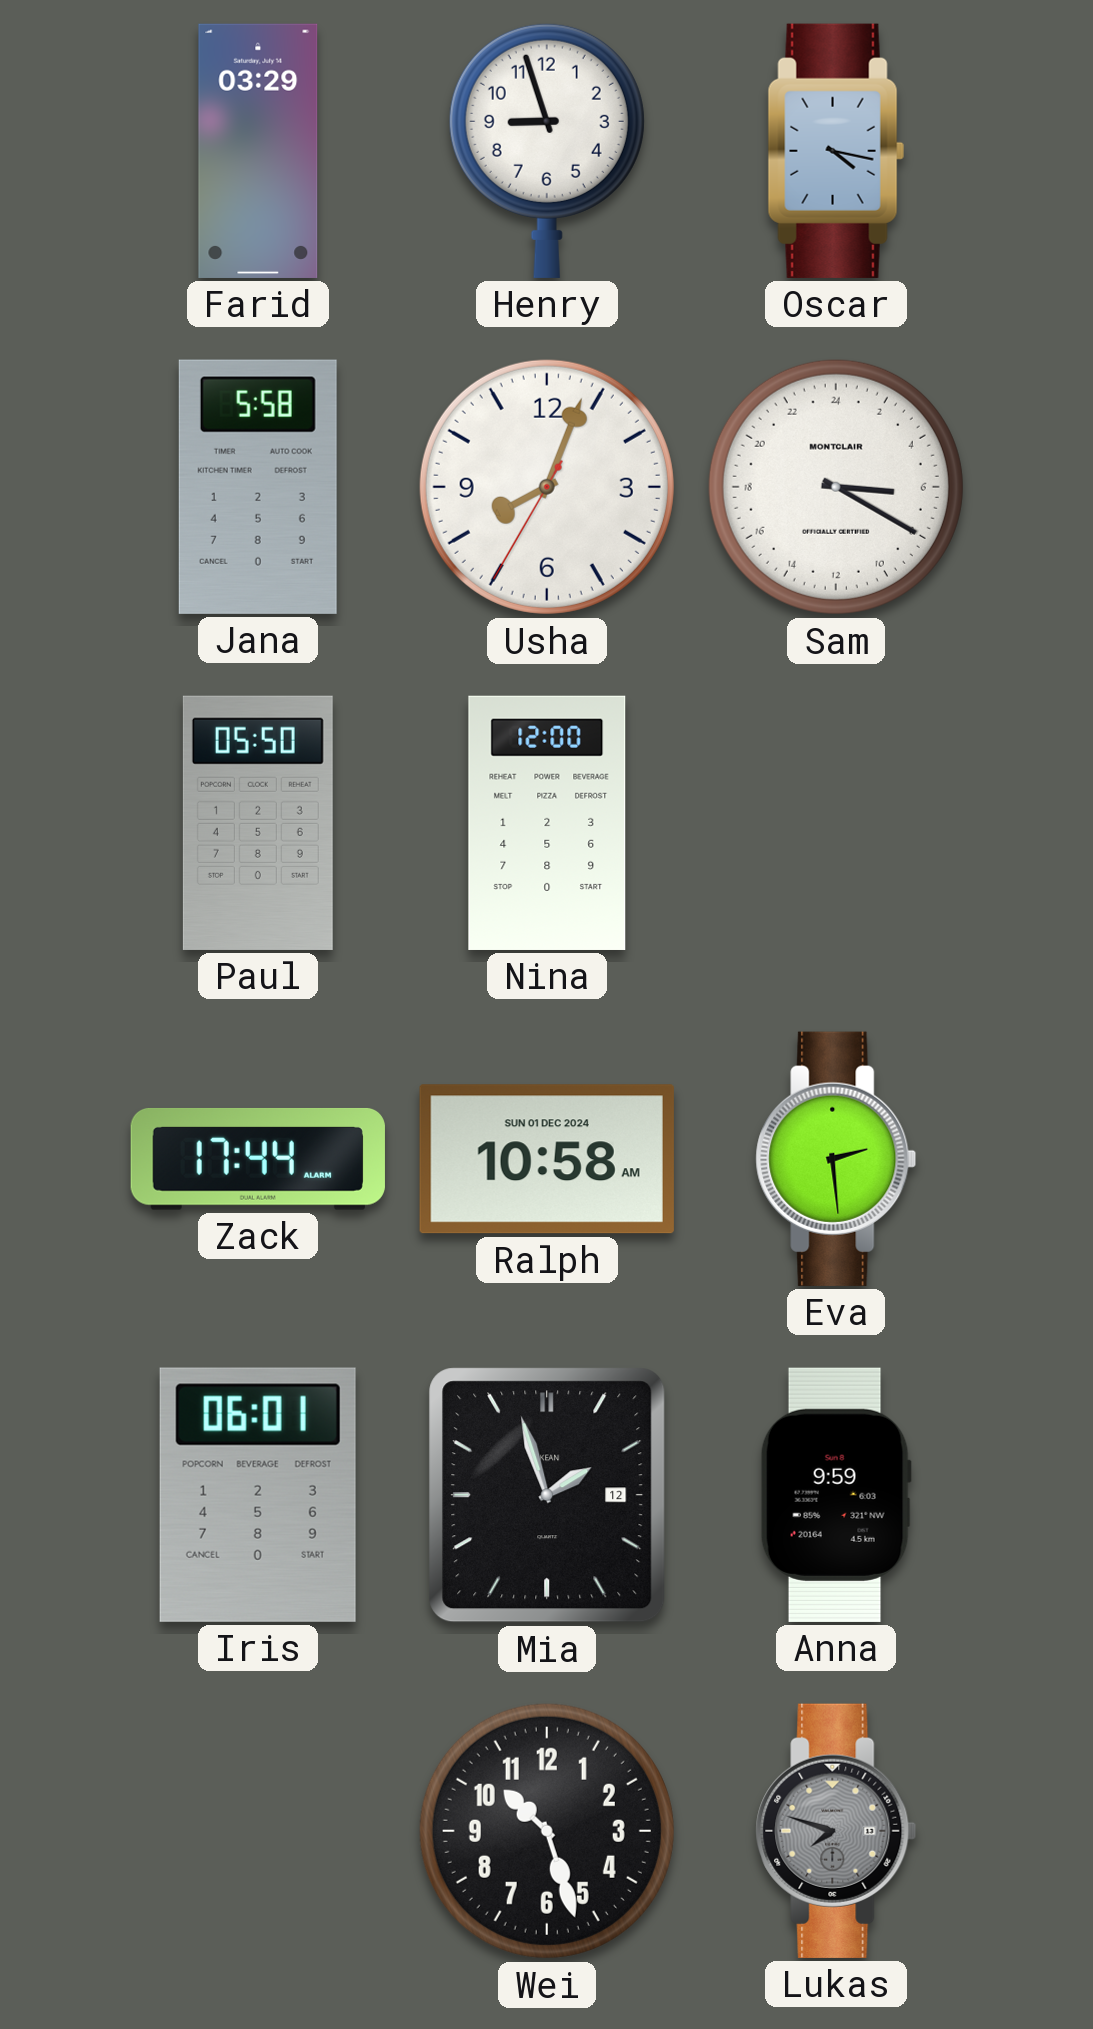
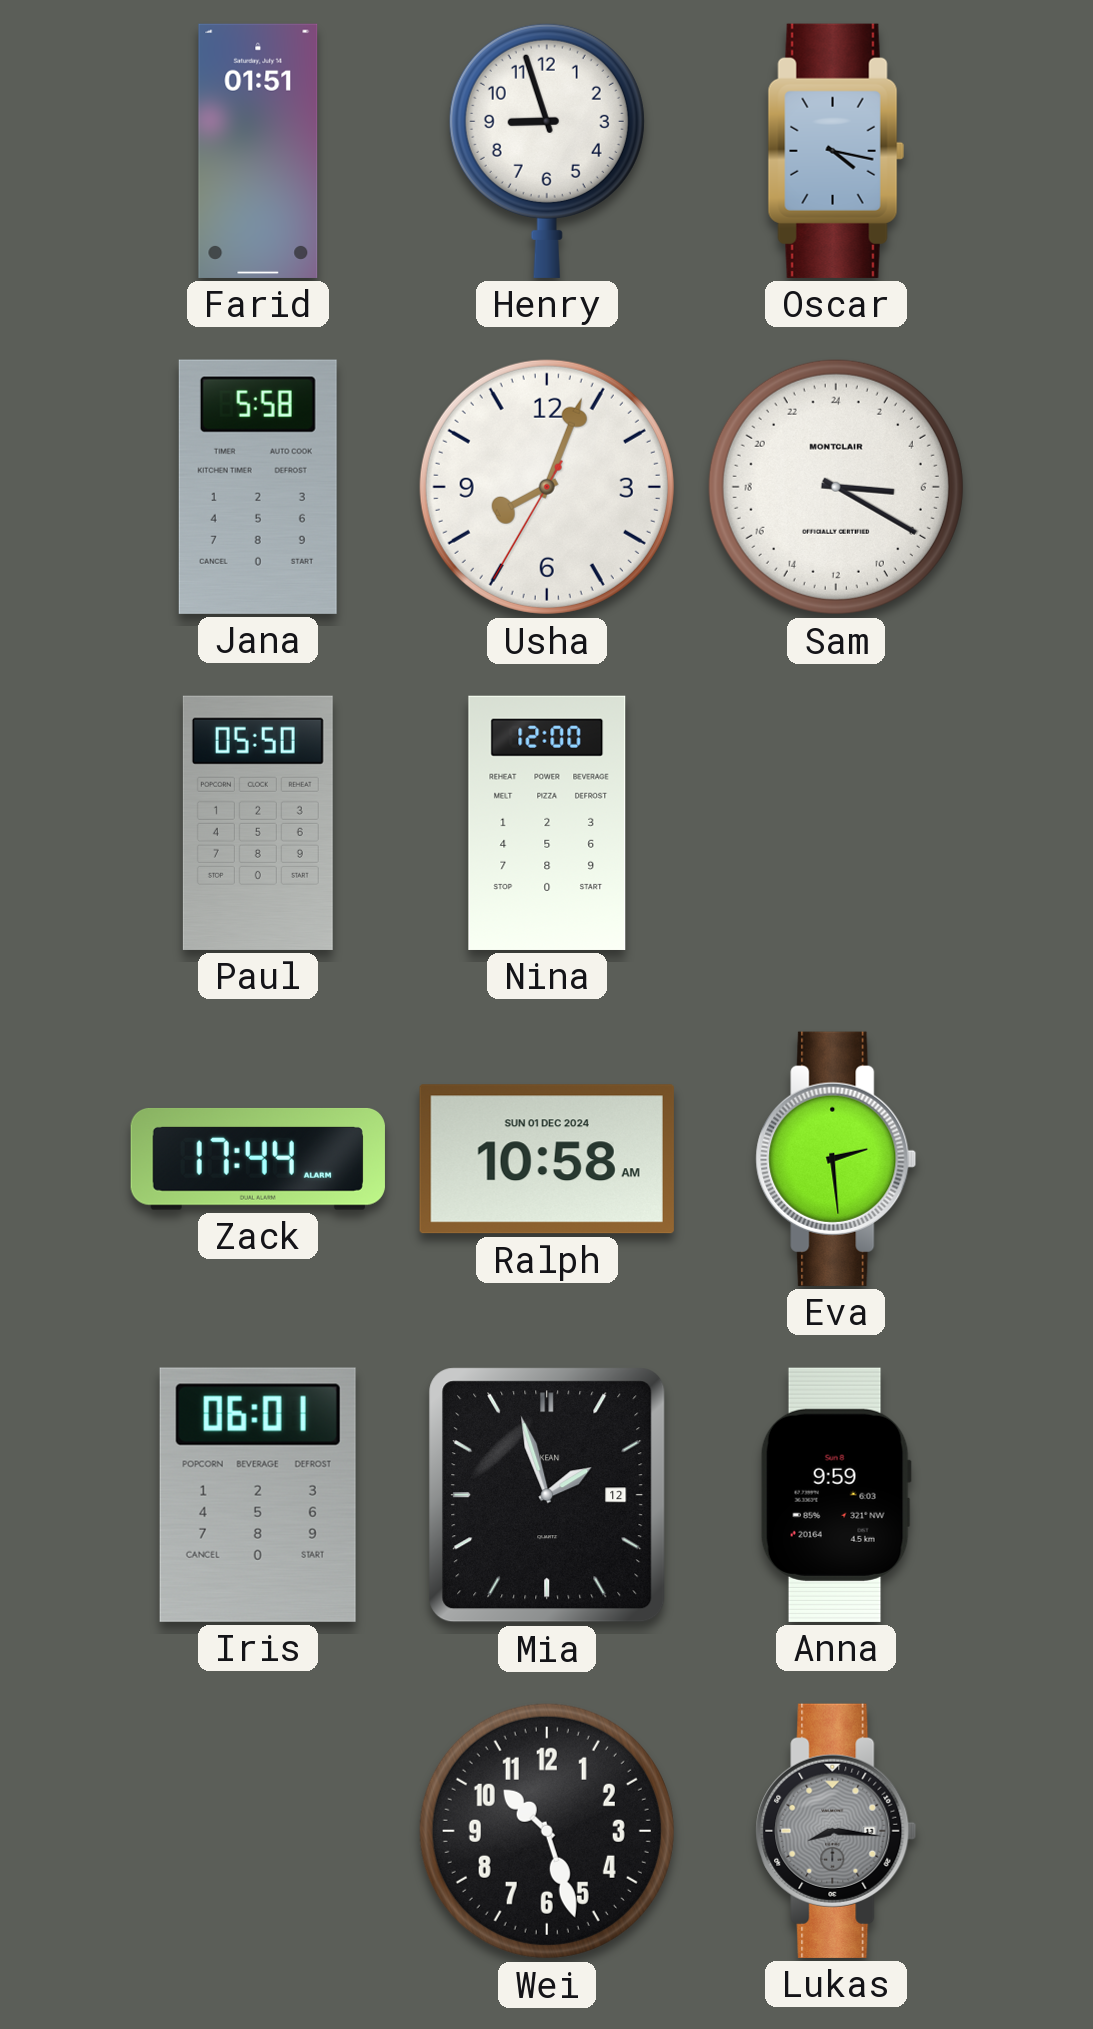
Farid: 03:29 -> 01:51
Lukas: 7:48 -> 8:16
